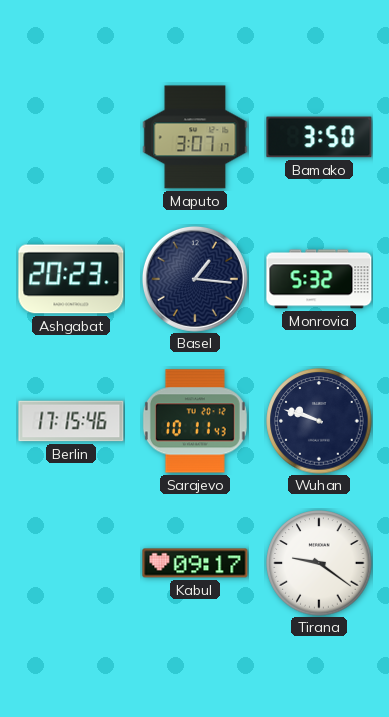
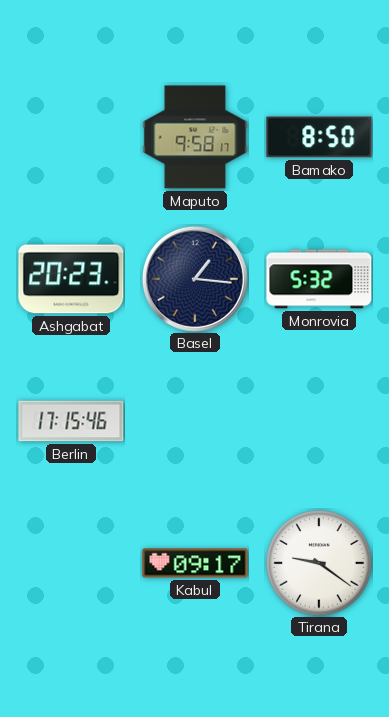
Maputo: 3:07 -> 9:58
Bamako: 3:50 -> 8:50
Sarajevo: 10:11 -> none
Wuhan: 9:48 -> none
